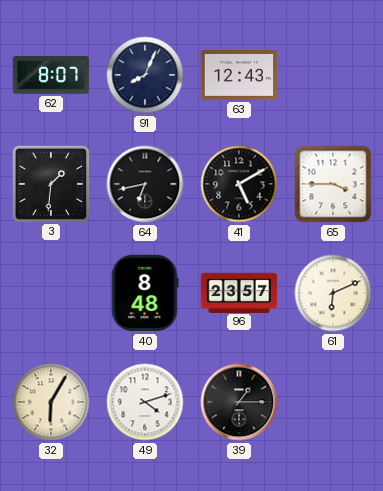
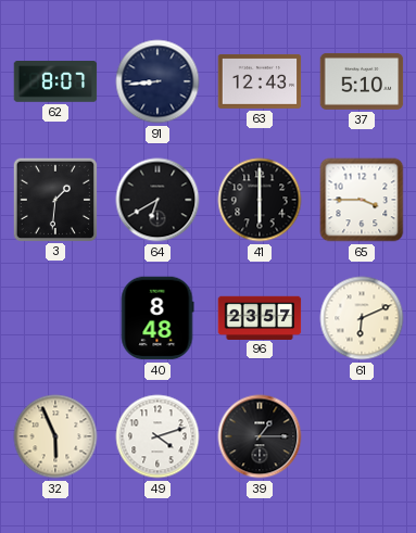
91: 8:04 -> 8:44
37: none -> 5:10
64: 6:43 -> 6:40
41: 5:10 -> 6:00
32: 6:05 -> 5:56
